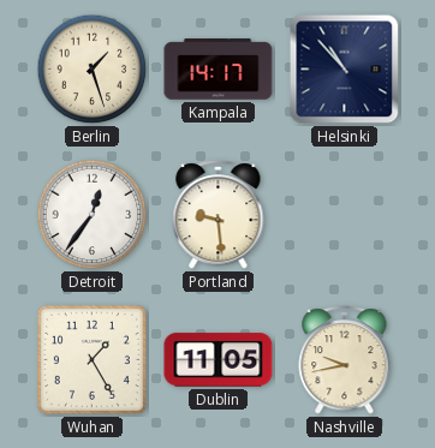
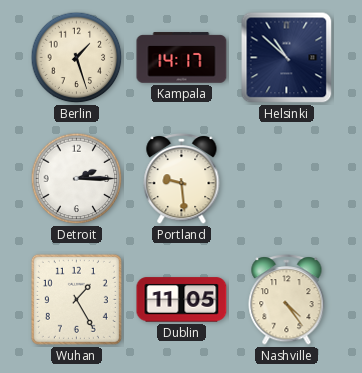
Helsinki: 10:53 -> 10:52
Detroit: 12:36 -> 2:15
Nashville: 9:43 -> 4:24
